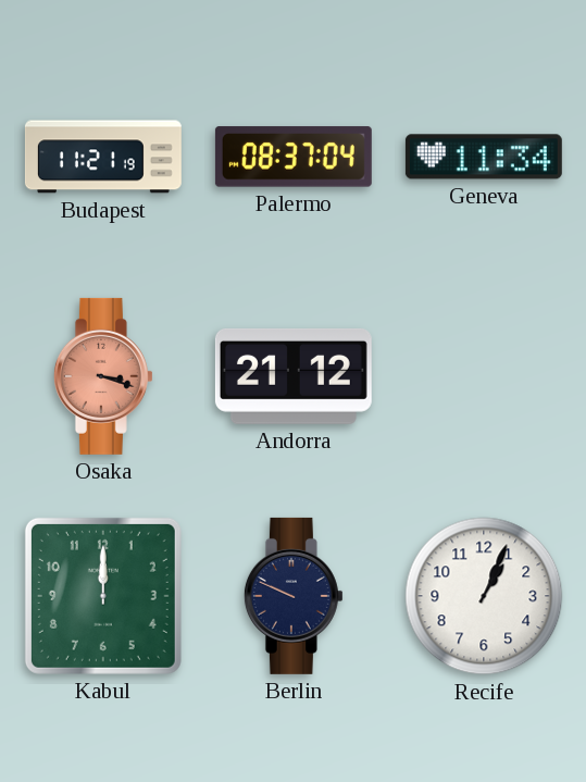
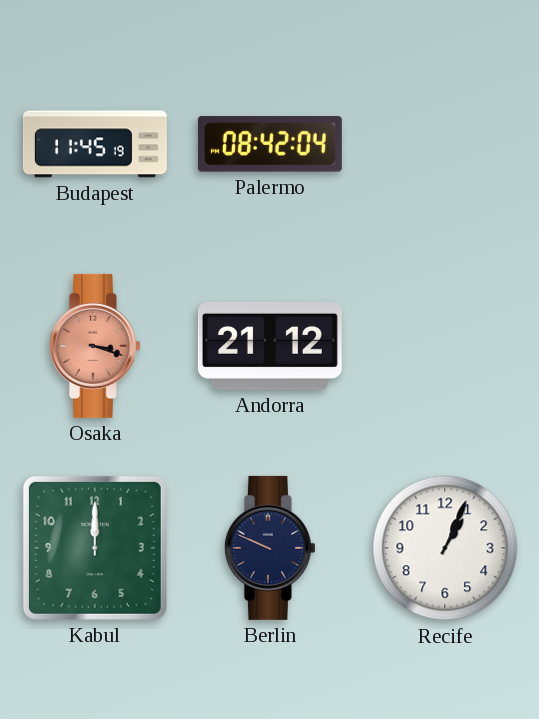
Budapest: 11:21 -> 11:45
Palermo: 08:37 -> 08:42
Geneva: 11:34 -> none
